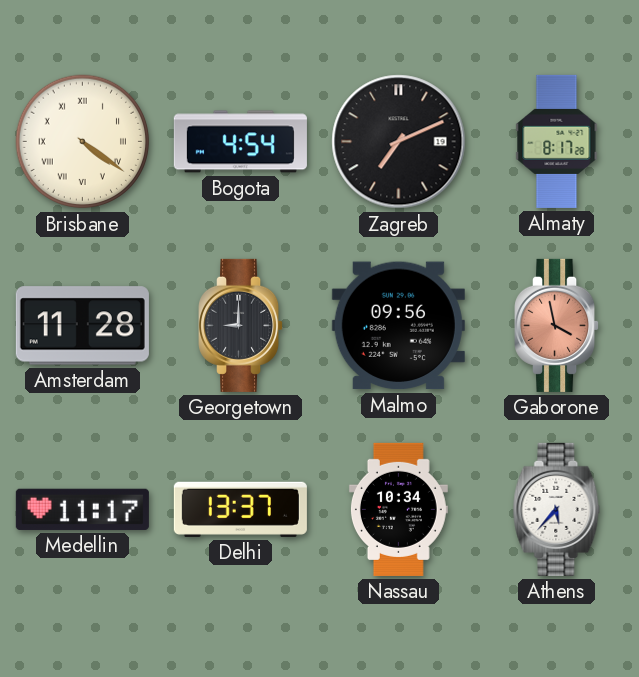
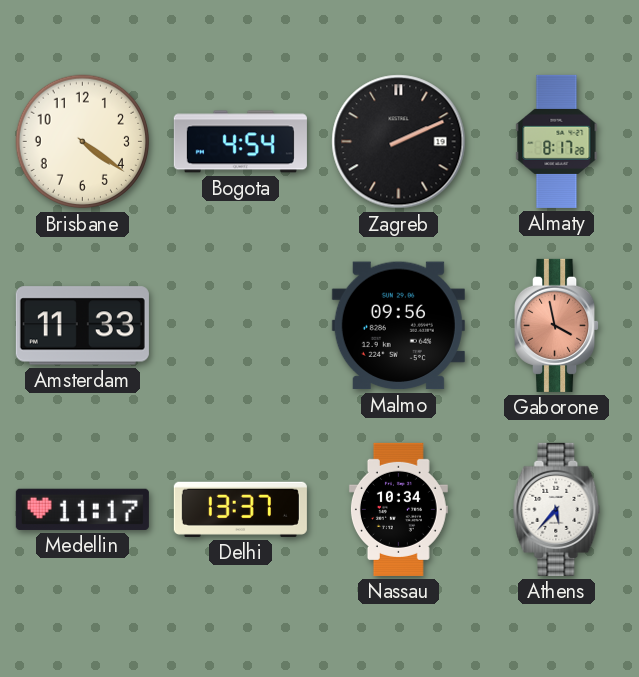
Brisbane numerals: Roman -> Arabic
Zagreb: 7:11 -> 2:11
Amsterdam: 11:28 -> 11:33
Georgetown: 9:00 -> none
